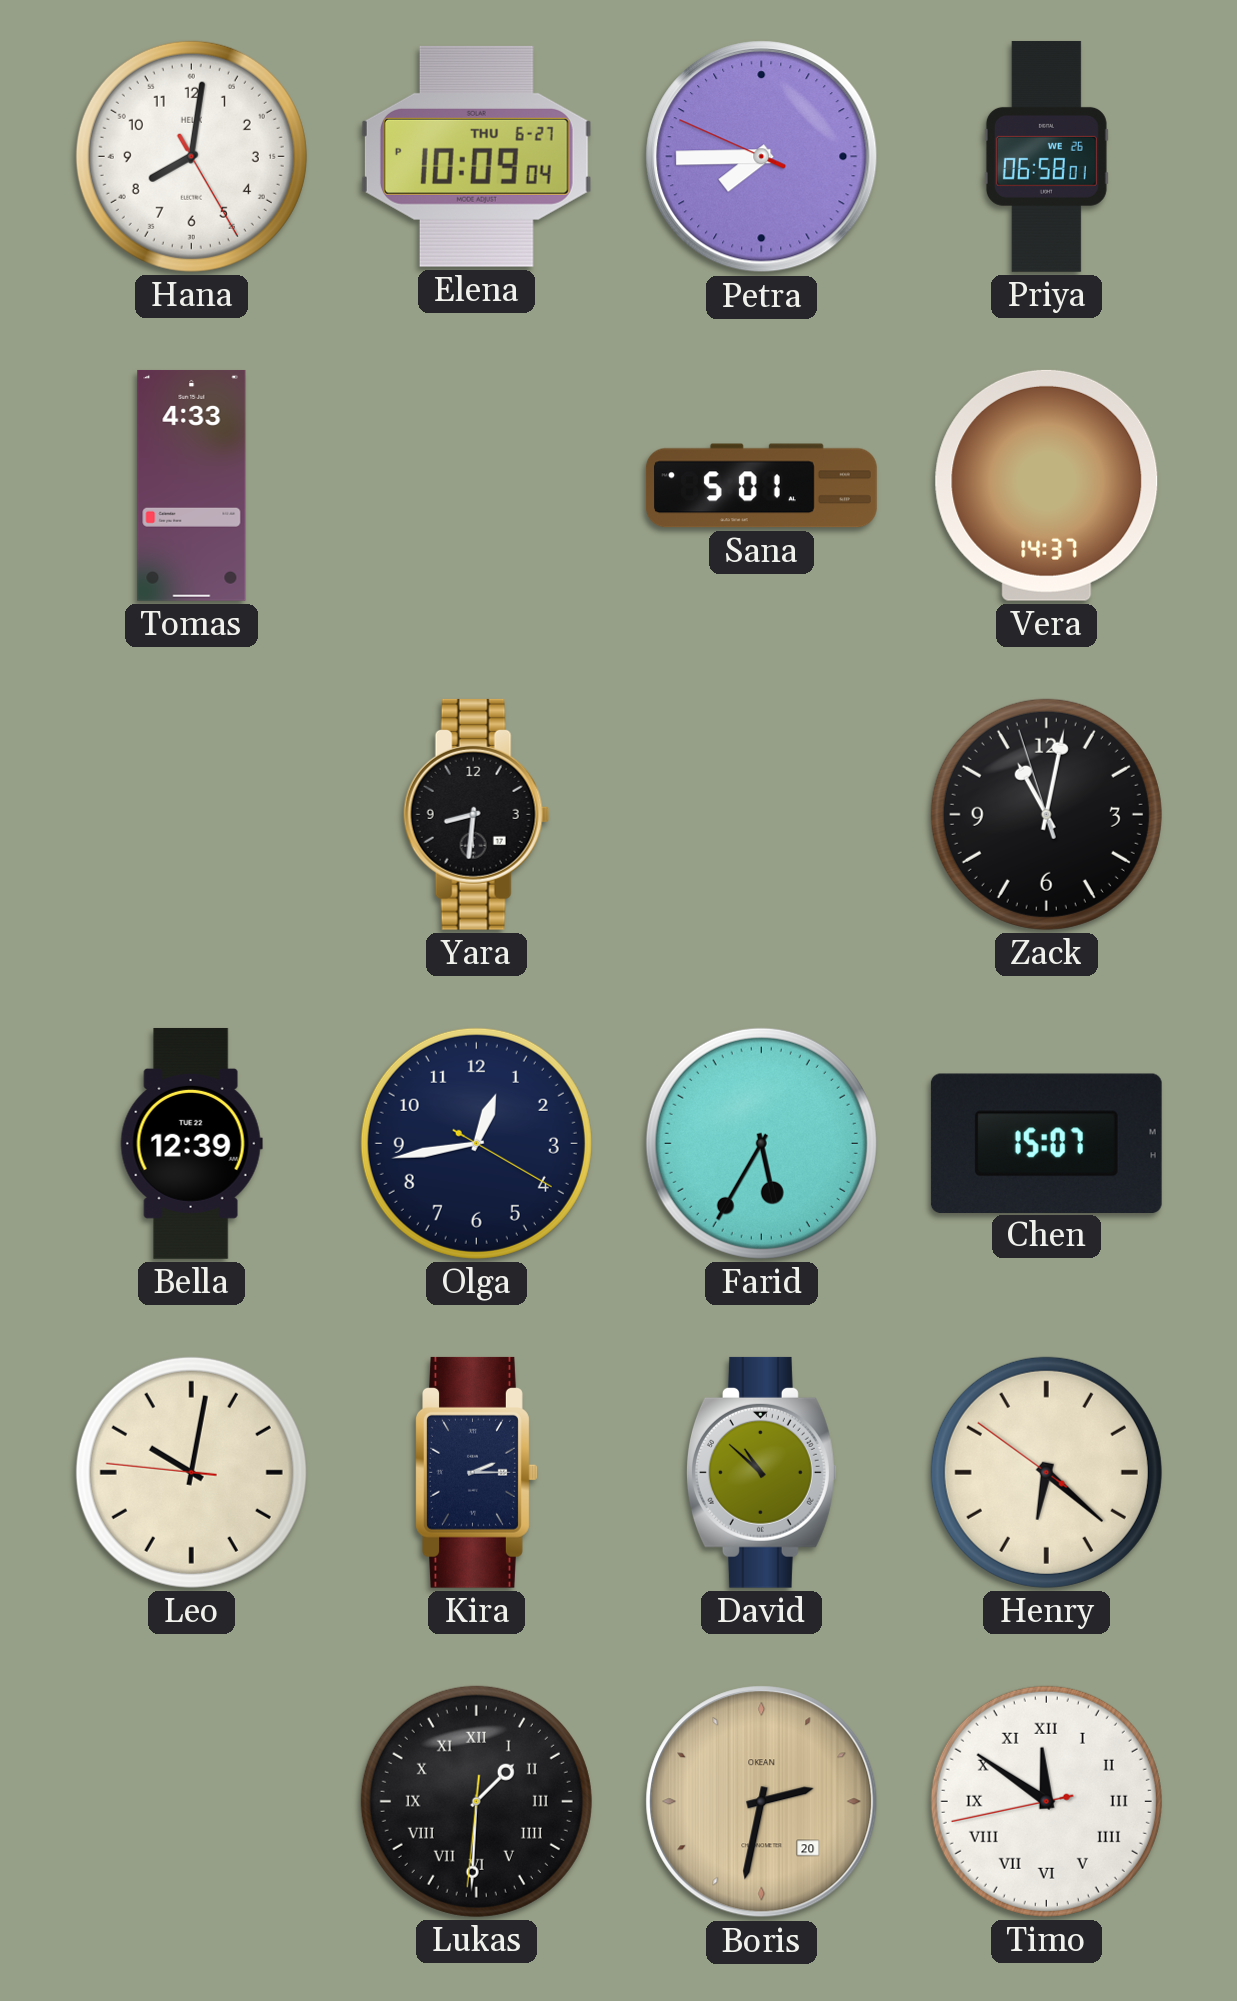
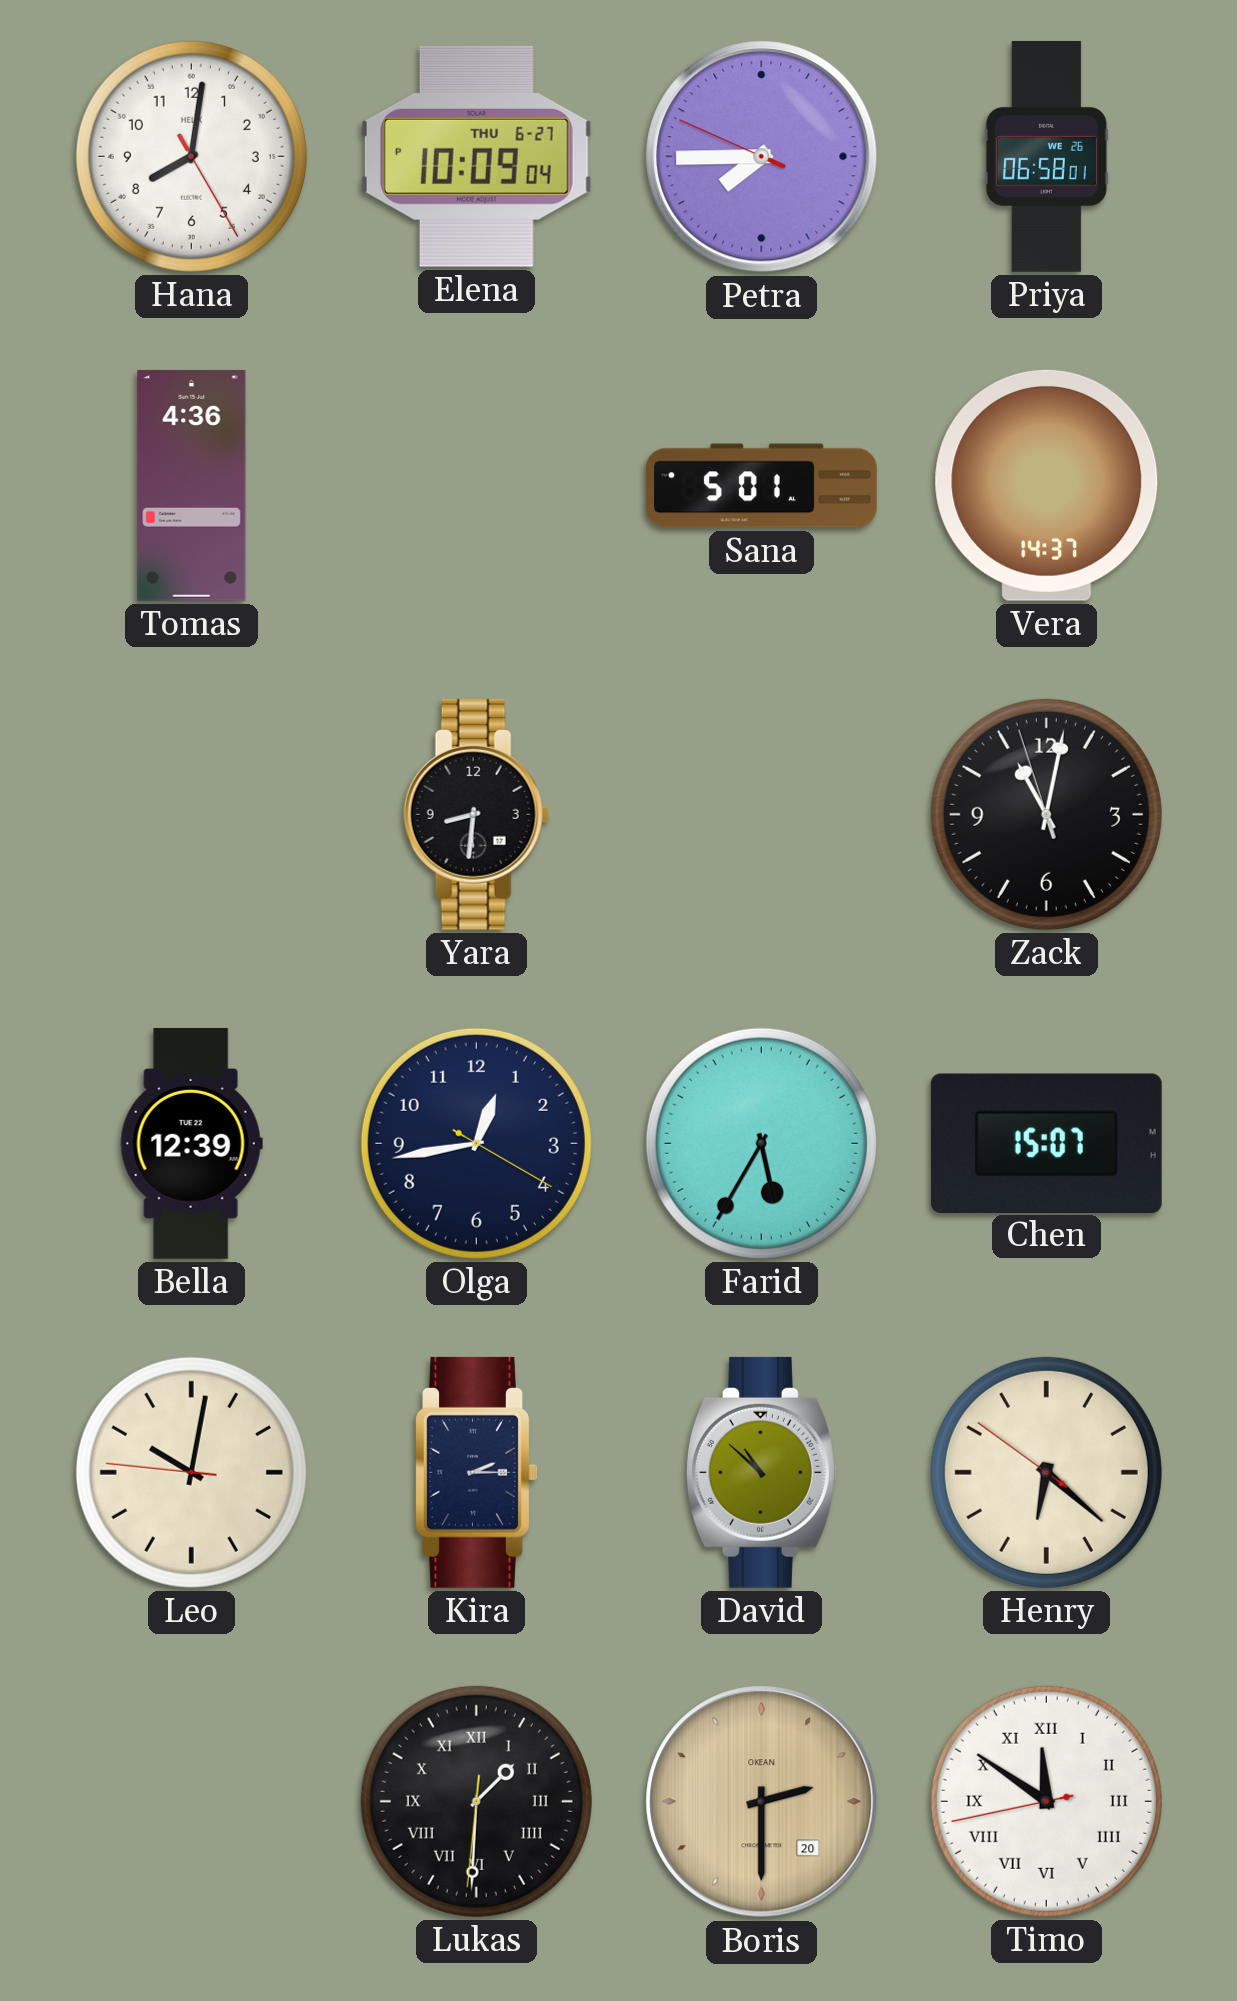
Tomas: 4:33 -> 4:36
Boris: 2:32 -> 2:30
